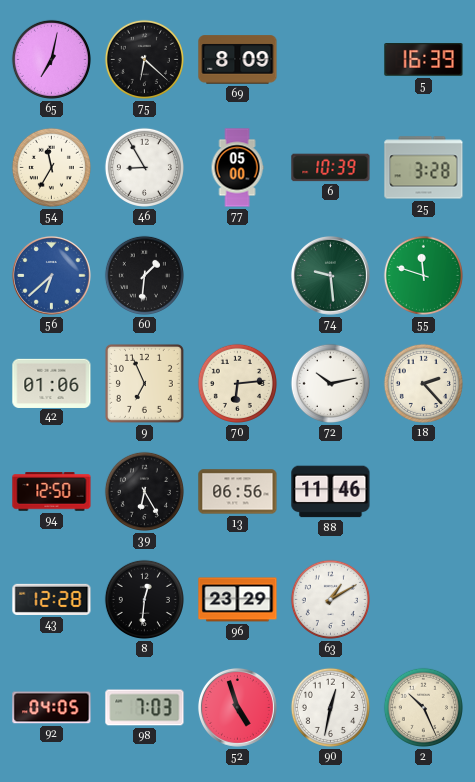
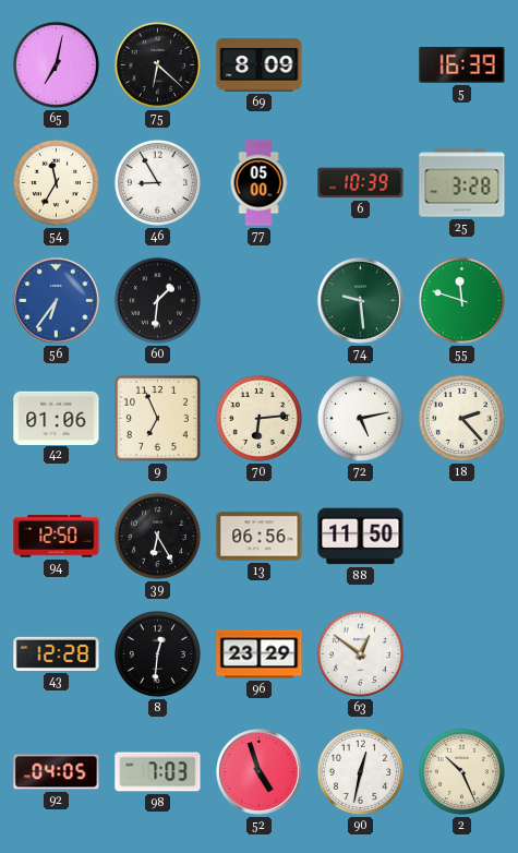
56: 6:38 -> 6:36
72: 10:13 -> 5:13
88: 11:46 -> 11:50
63: 1:10 -> 12:51
